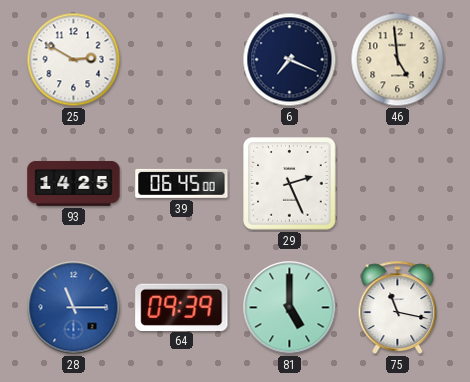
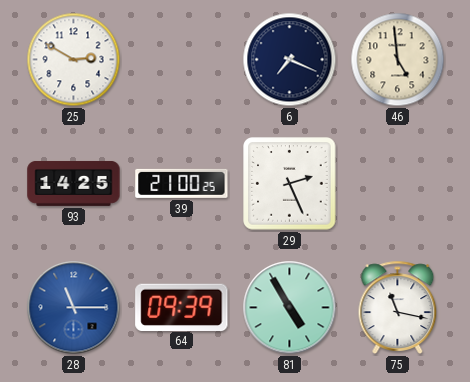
39: 06:45 -> 21:00
81: 5:00 -> 4:55
